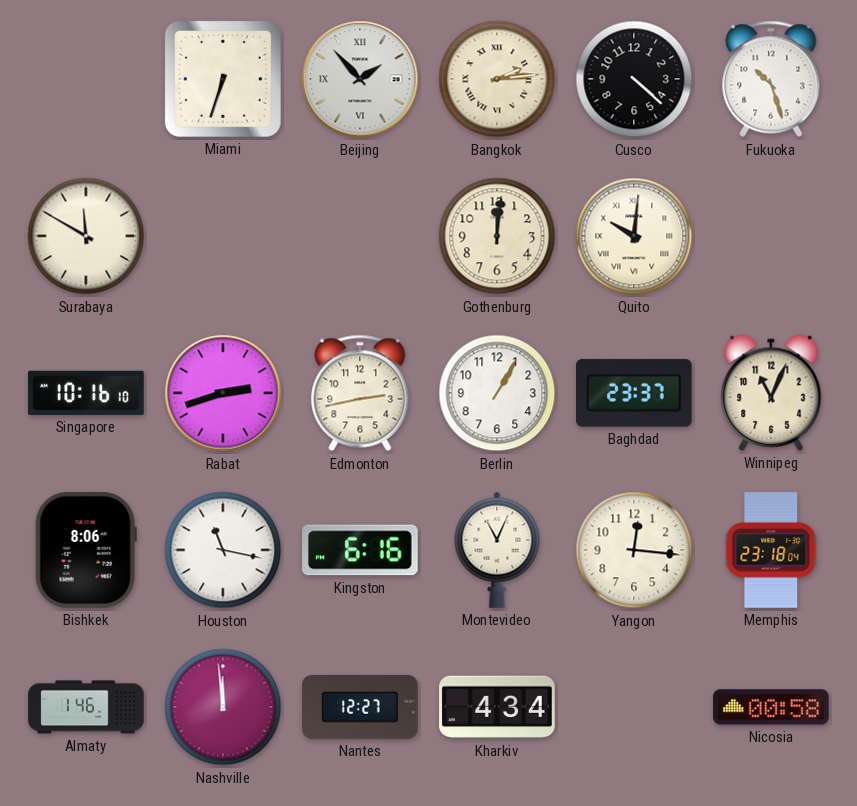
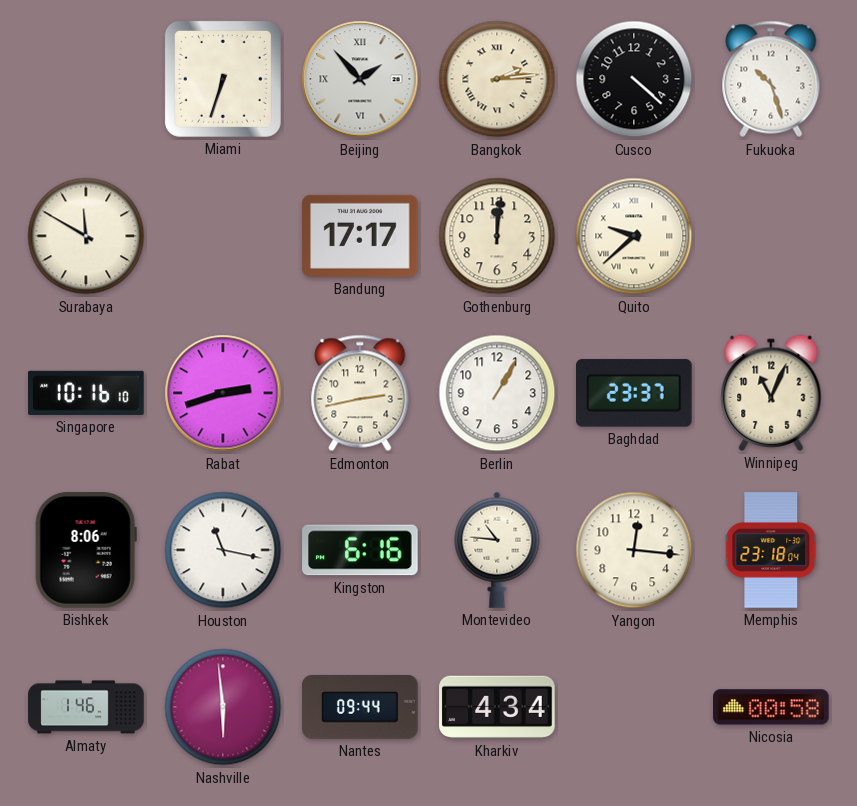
Bandung: none -> 17:17
Quito: 10:01 -> 9:38
Montevideo: 11:04 -> 10:46
Nashville: 11:59 -> 5:59
Nantes: 12:27 -> 09:44
